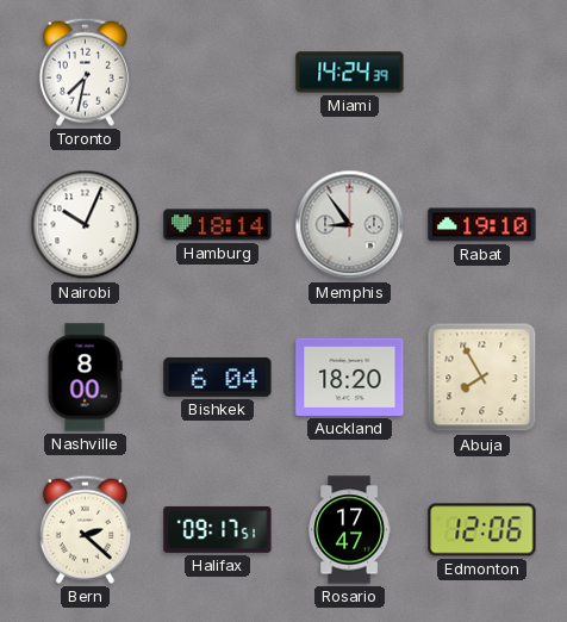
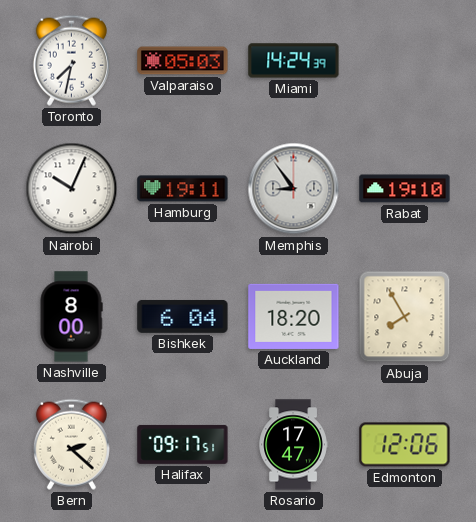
Valparaiso: none -> 05:03
Hamburg: 18:14 -> 19:11
